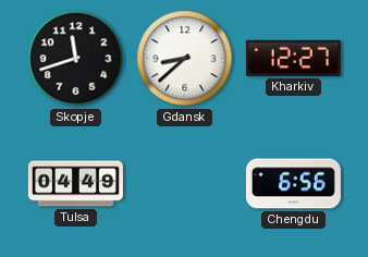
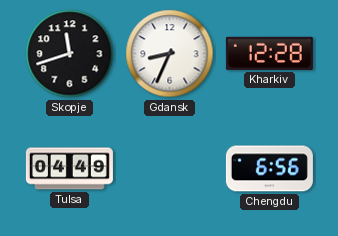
Gdansk: 8:38 -> 8:34
Kharkiv: 12:27 -> 12:28
